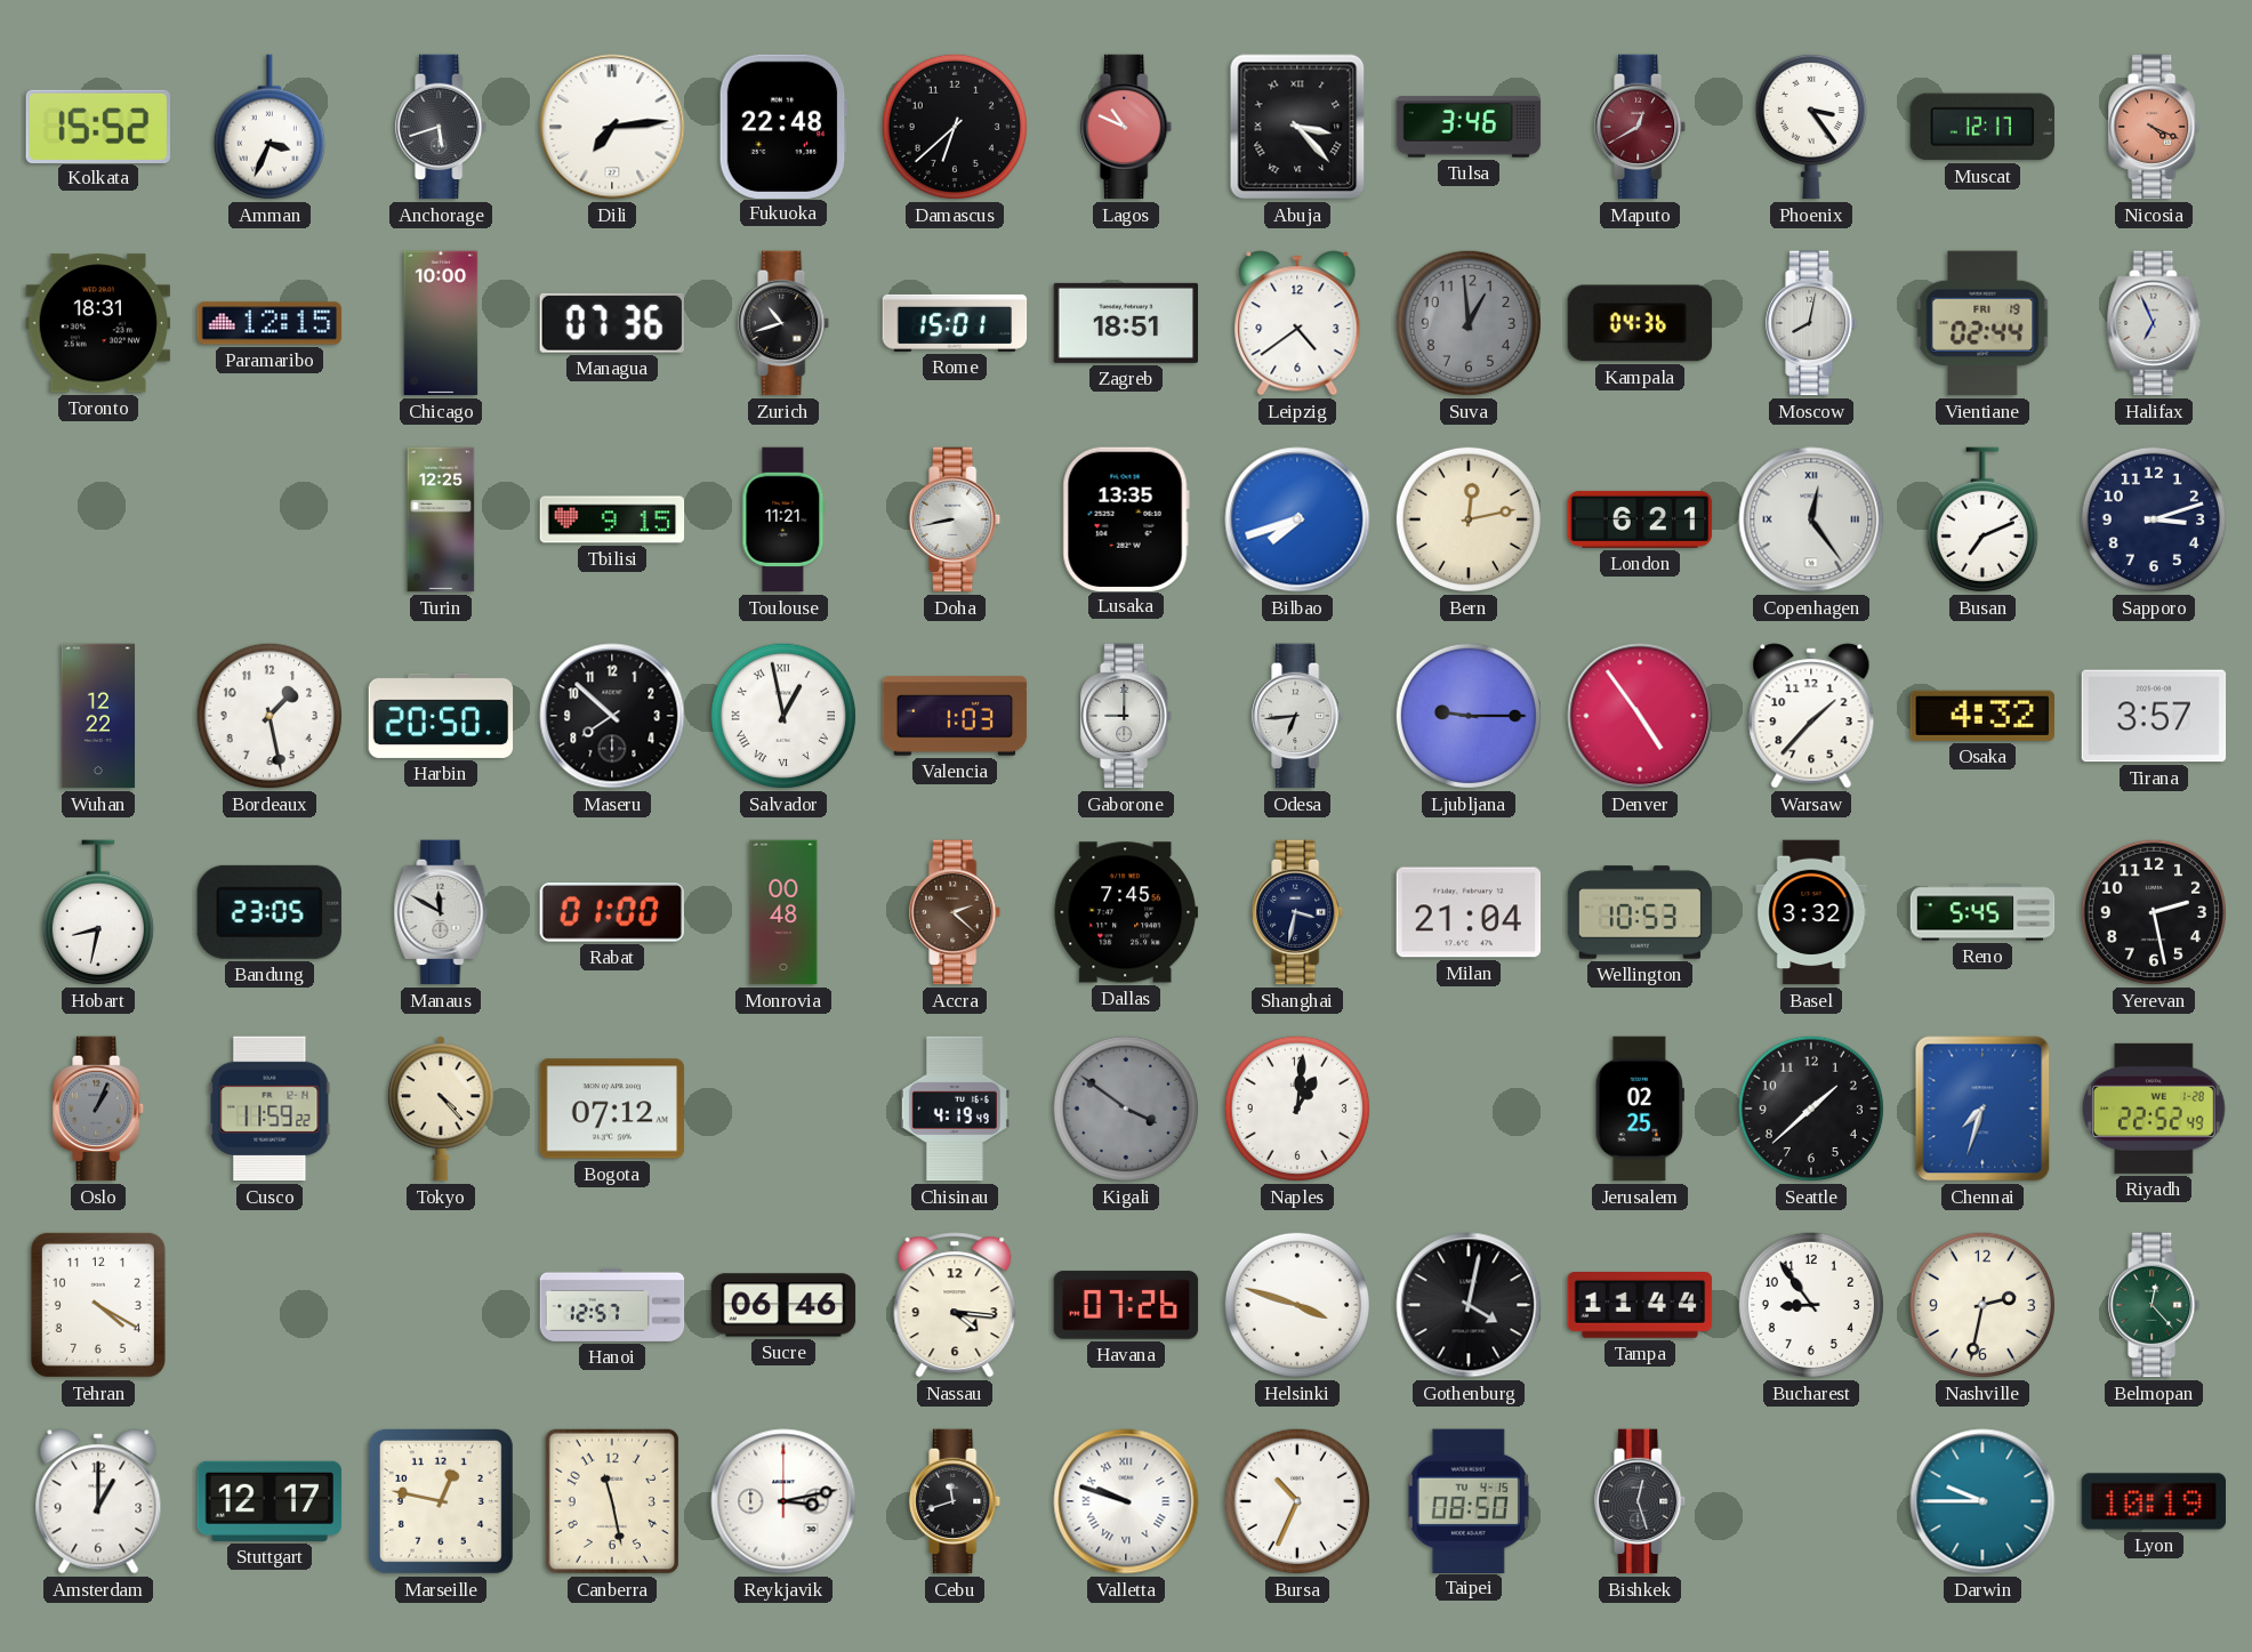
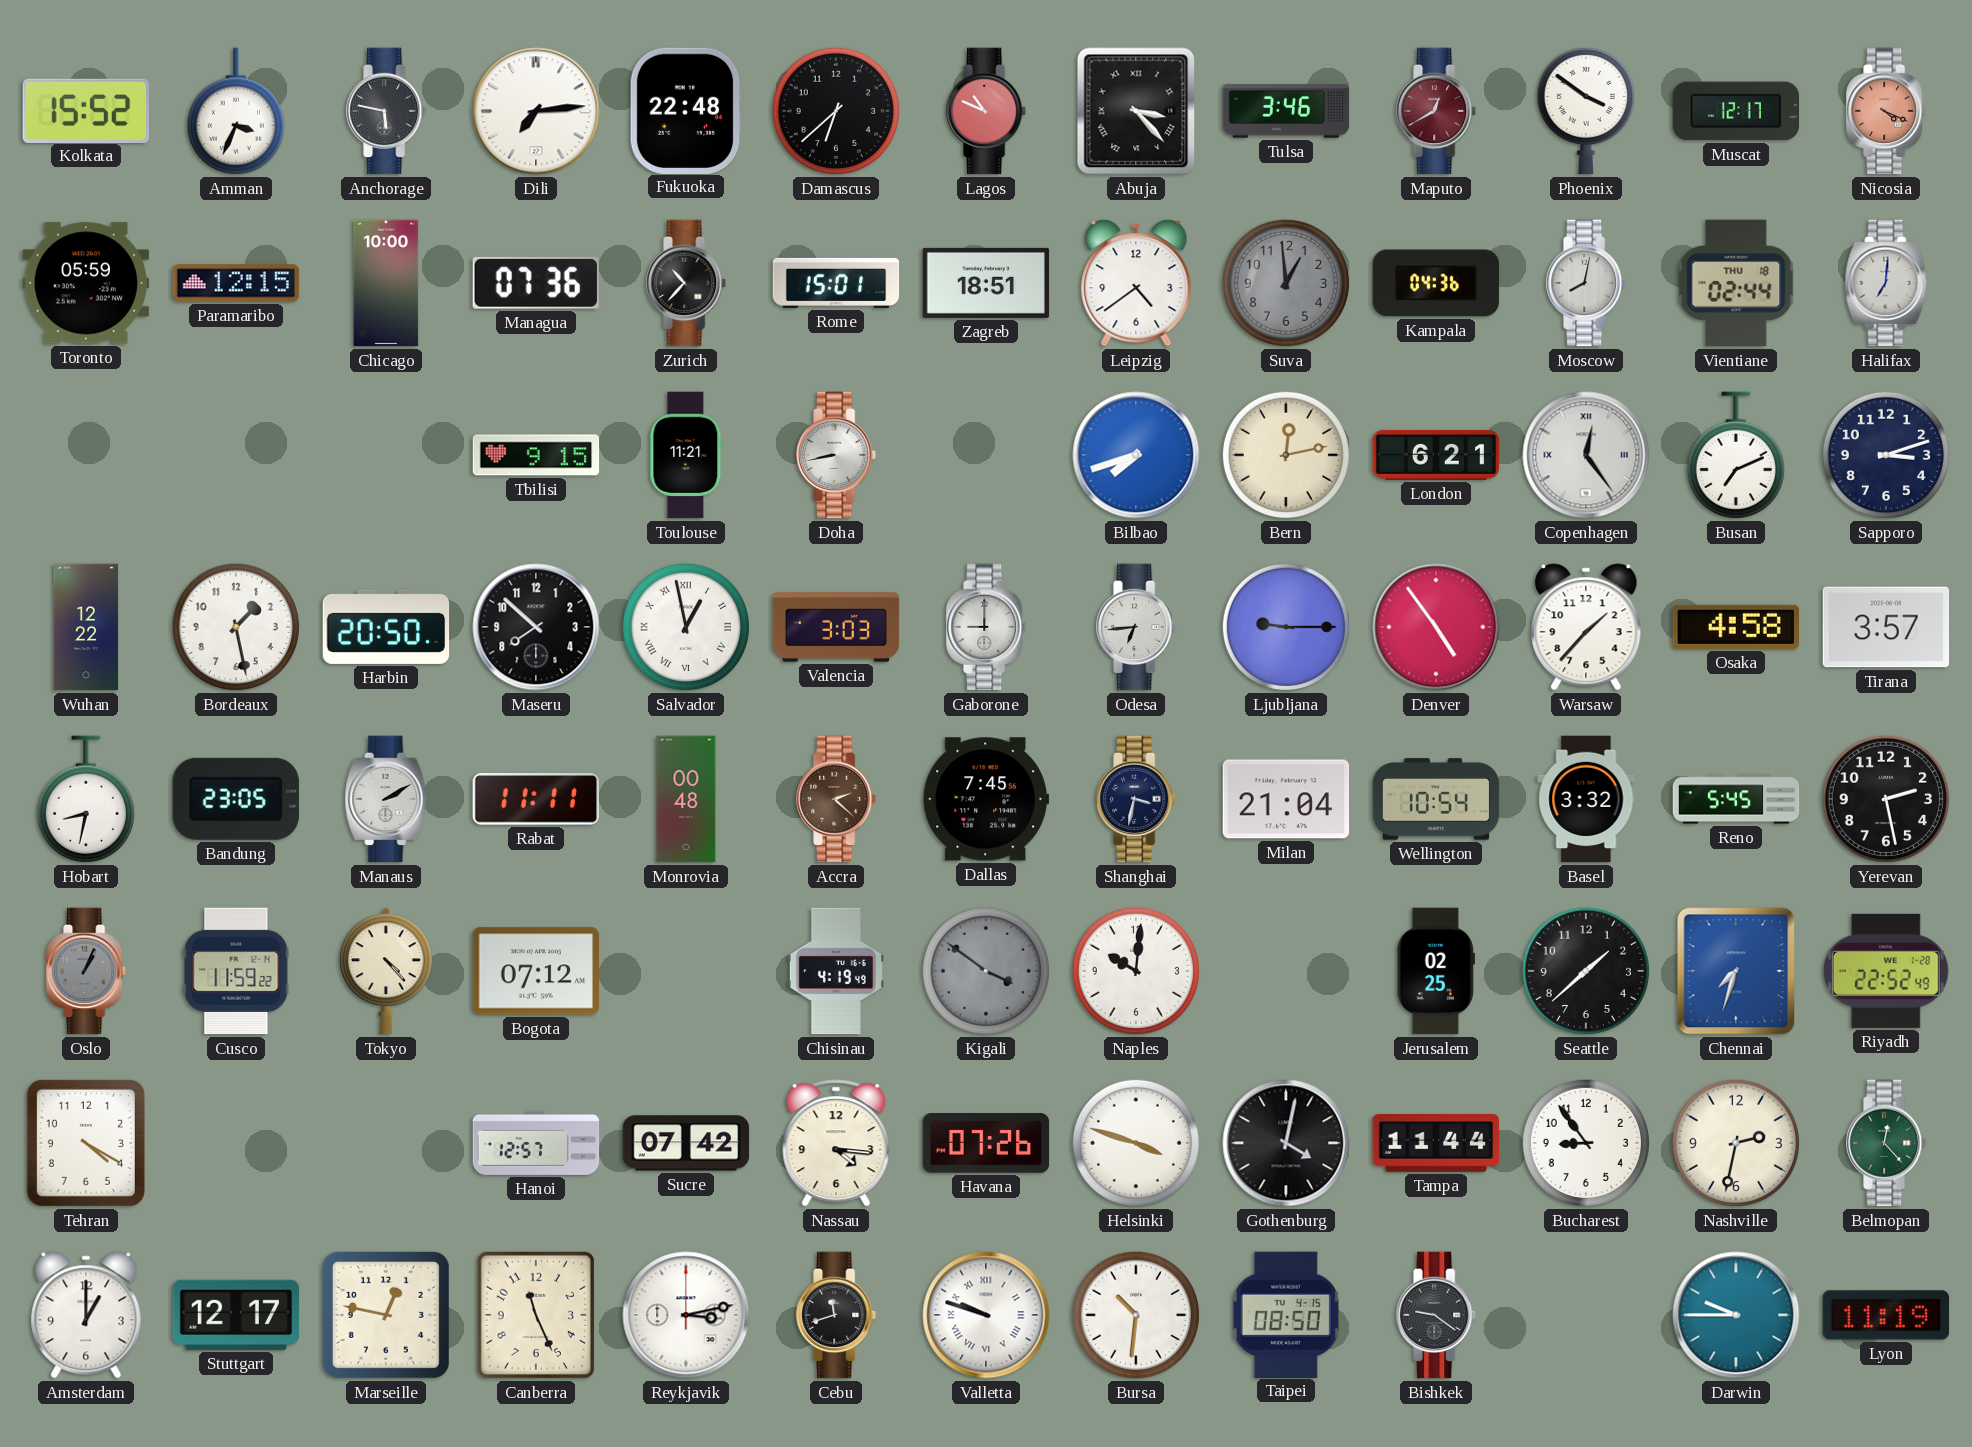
Anchorage: 5:42 -> 5:47
Phoenix: 3:24 -> 3:51
Toronto: 18:31 -> 05:59
Zurich: 10:42 -> 10:37
Vientiane date: FRI 19 -> THU 18
Halifax: 6:56 -> 7:01
Turin: 12:25 -> none
Lusaka: 13:35 -> none
Valencia: 1:03 -> 3:03
Osaka: 4:32 -> 4:58
Manaus: 11:50 -> 2:10
Rabat: 01:00 -> 11:11
Wellington: 10:53 -> 10:54
Naples: 1:01 -> 10:01
Sucre: 06:46 -> 07:42
Canberra: 11:28 -> 11:26
Bursa: 10:34 -> 10:31
Bishkek: 12:27 -> 9:21
Lyon: 10:19 -> 11:19
